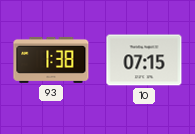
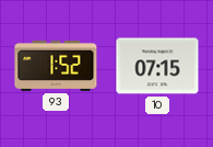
93: 1:38 -> 1:52
